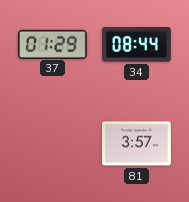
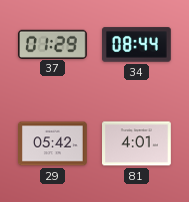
29: none -> 05:42
81: 3:57 -> 4:01
